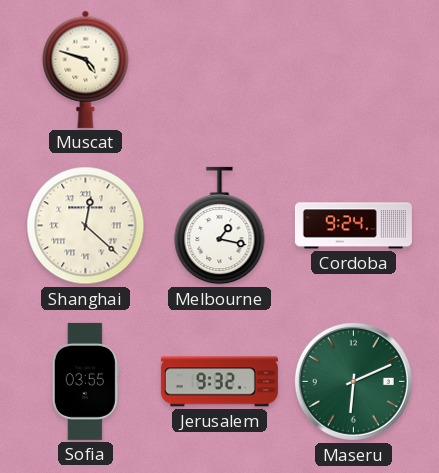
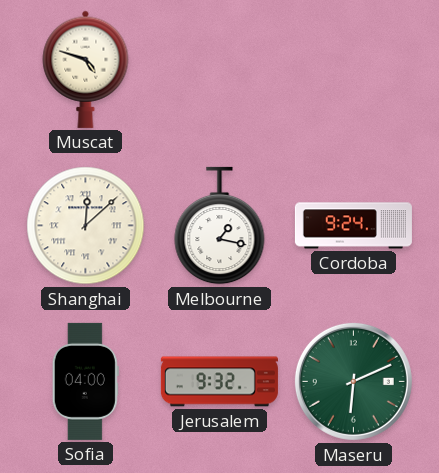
Shanghai: 12:22 -> 12:08
Sofia: 03:55 -> 04:00
